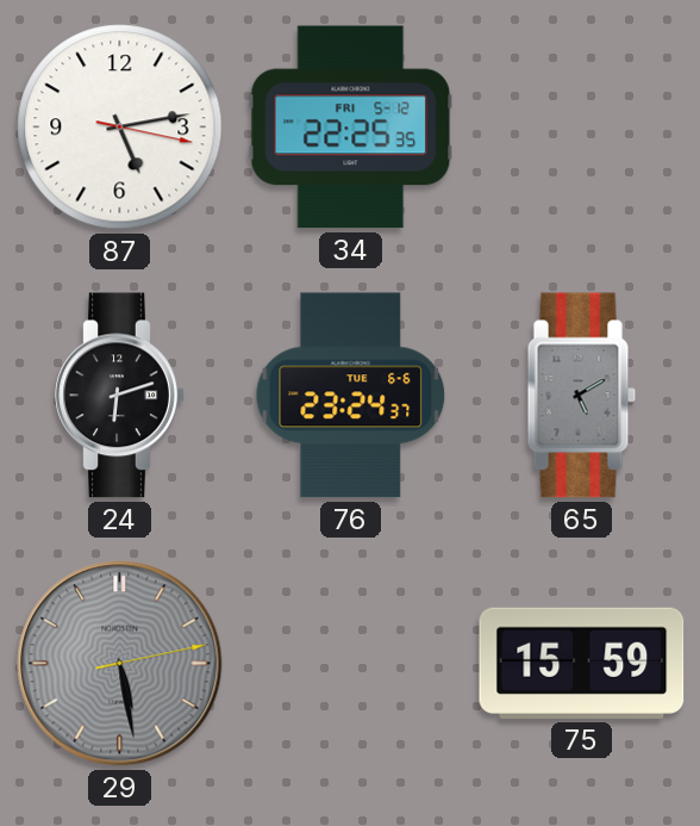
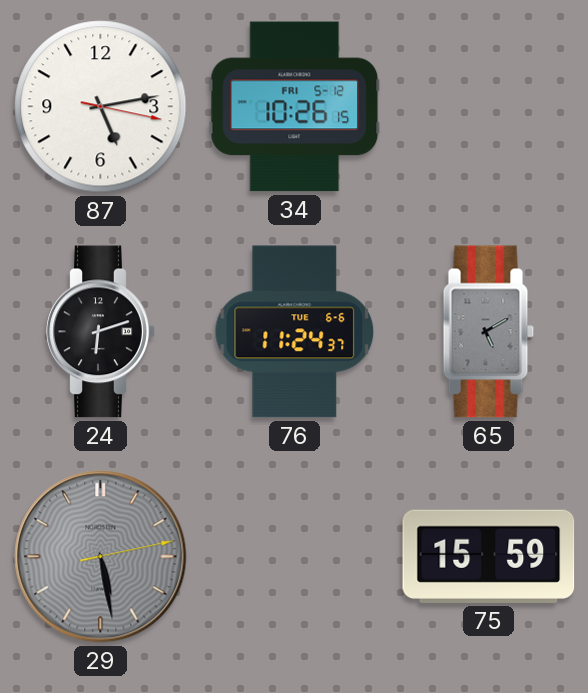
34: 22:25 -> 10:26
76: 23:24 -> 11:24
